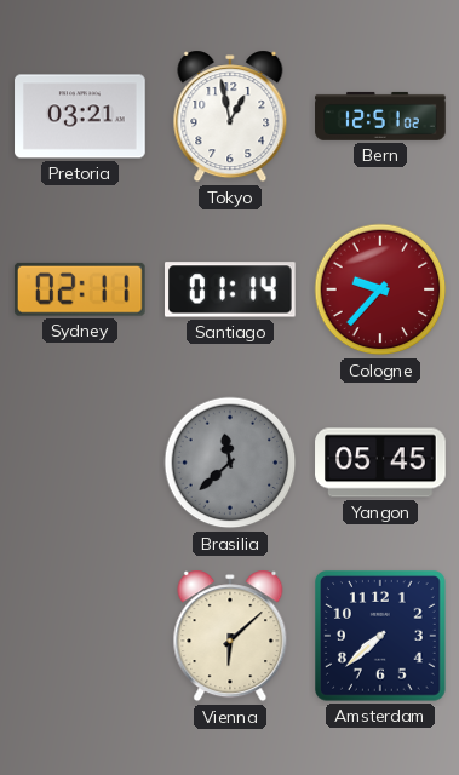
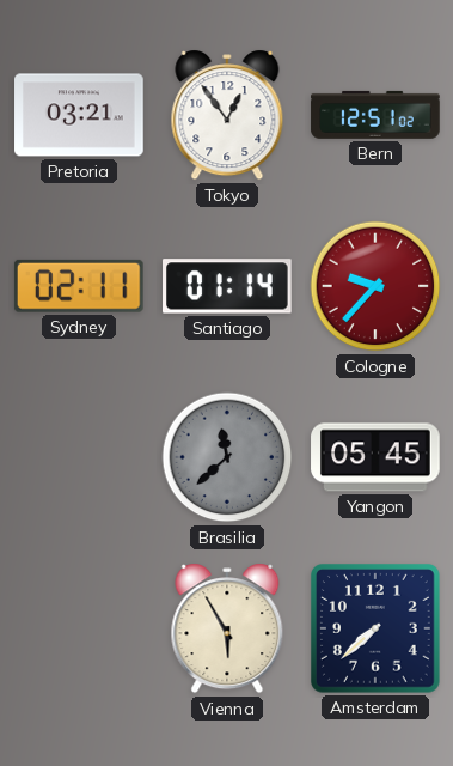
Tokyo: 12:58 -> 12:54
Vienna: 6:08 -> 5:55
